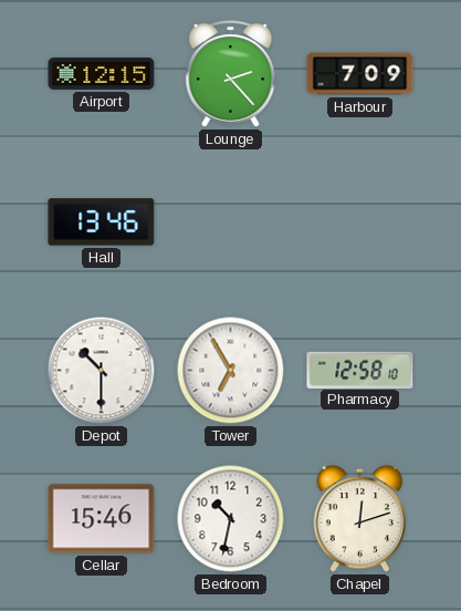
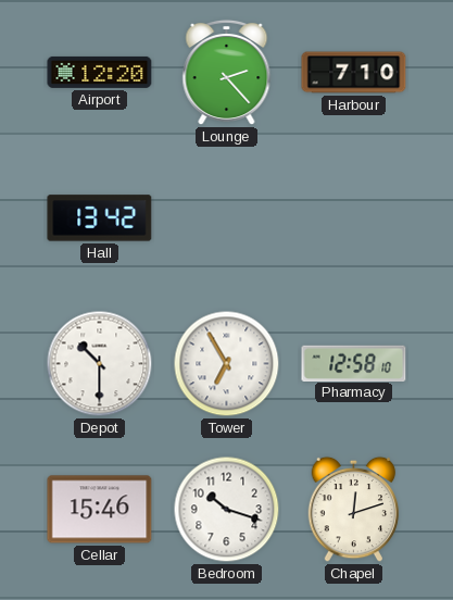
Airport: 12:15 -> 12:20
Harbour: 7:09 -> 7:10
Hall: 13:46 -> 13:42
Bedroom: 10:32 -> 10:18
